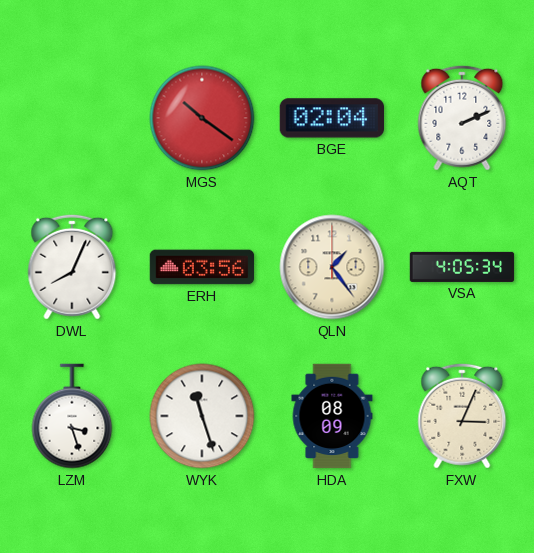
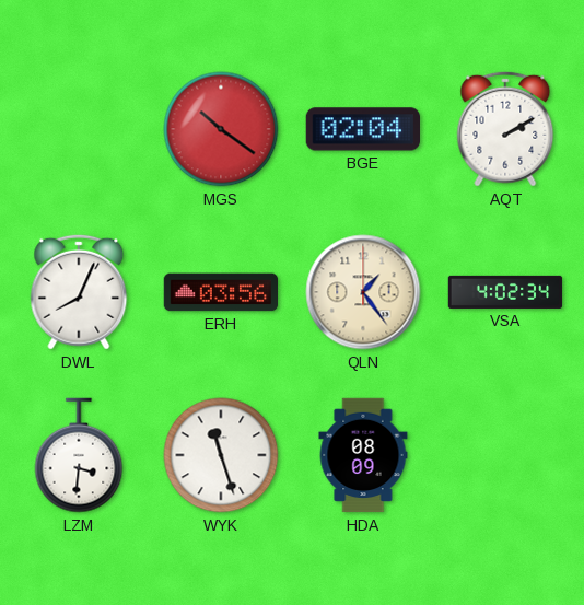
AQT: 2:11 -> 2:10
VSA: 4:05 -> 4:02
LZM: 3:27 -> 3:31
FXW: 3:04 -> none
